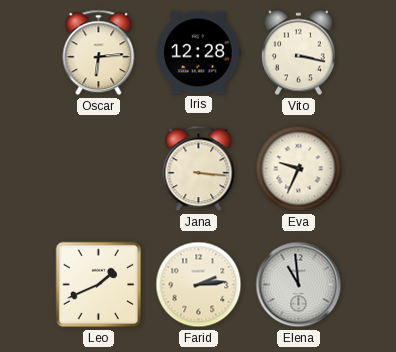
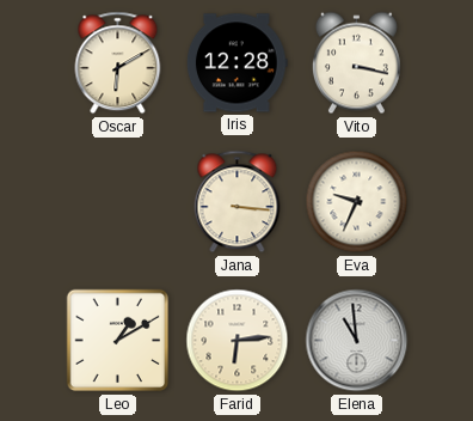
Oscar: 6:14 -> 6:10
Leo: 1:41 -> 1:10
Farid: 2:14 -> 6:14
